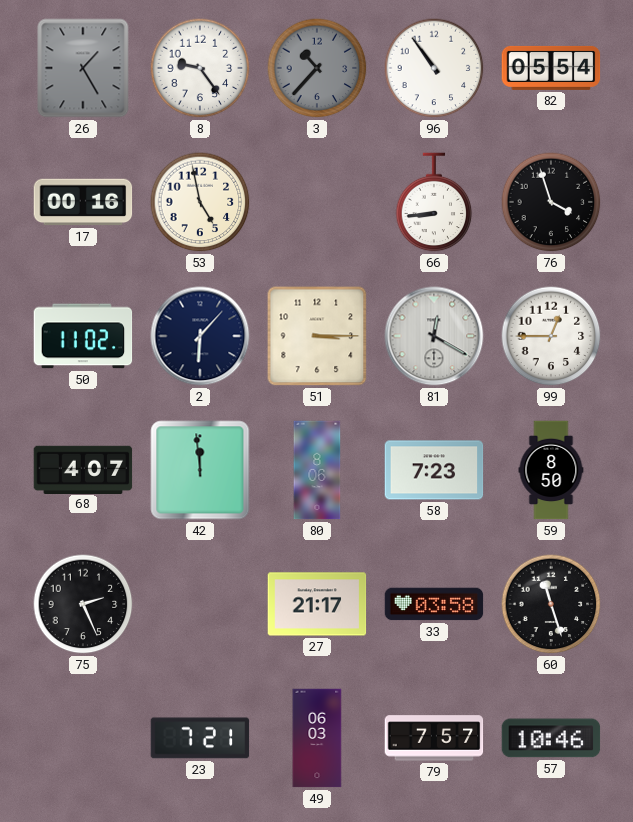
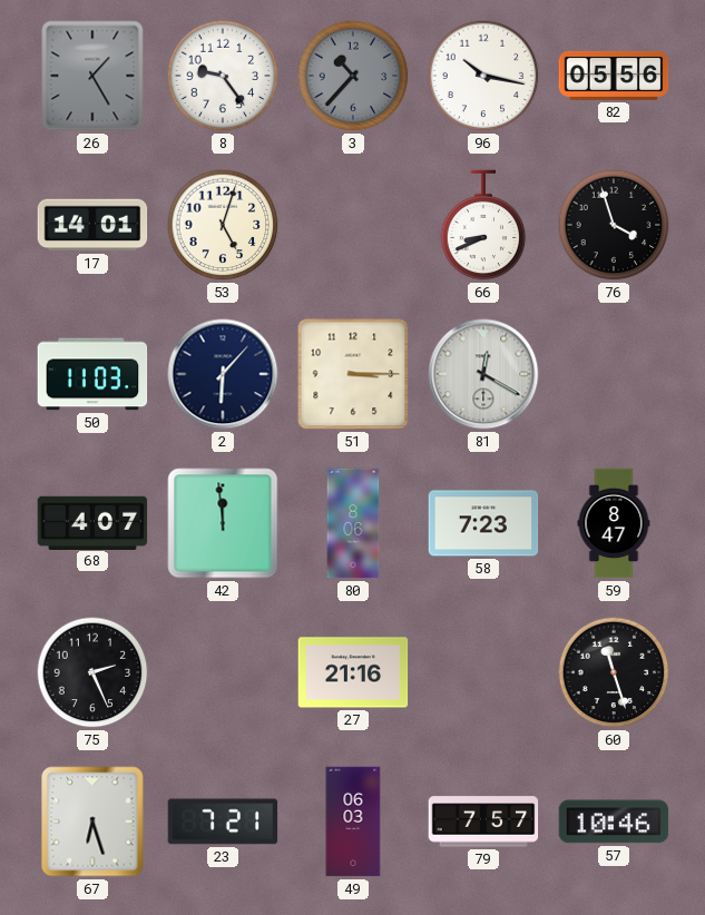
96: 10:54 -> 10:17
82: 05:54 -> 05:56
17: 00:16 -> 14:01
53: 4:58 -> 5:03
66: 8:44 -> 8:41
50: 11:02 -> 11:03
99: 12:45 -> none
59: 8:50 -> 8:47
27: 21:17 -> 21:16
33: 03:58 -> none
67: none -> 6:27
